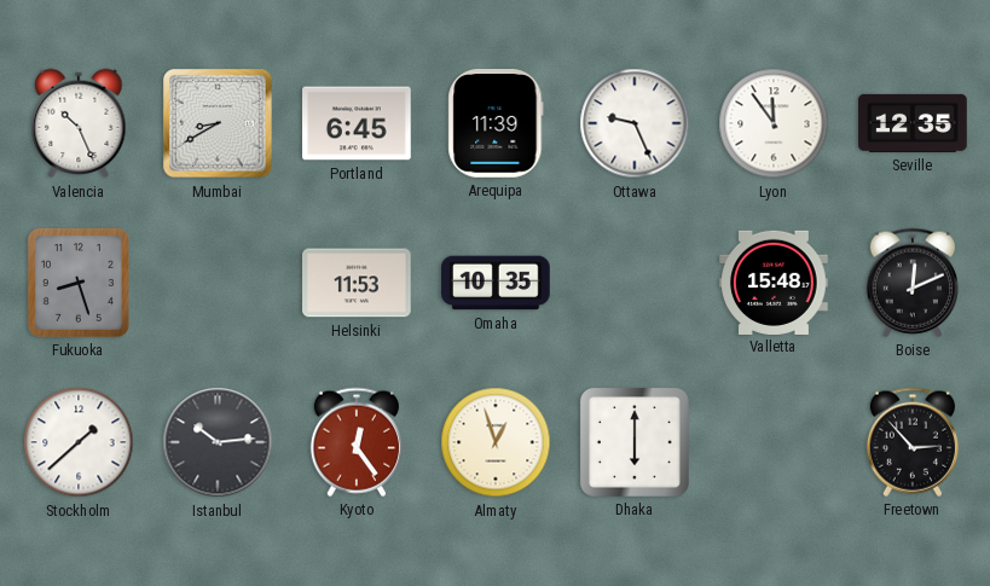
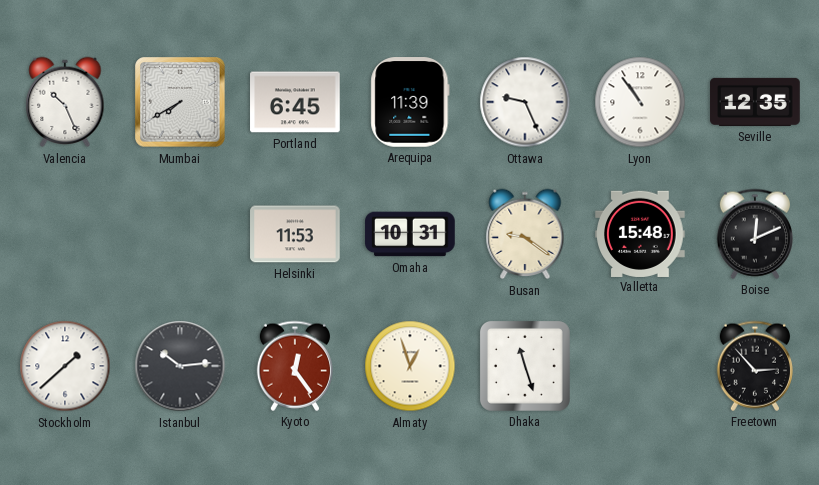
Mumbai: 8:40 -> 7:40
Lyon: 11:54 -> 10:54
Fukuoka: 8:27 -> none
Omaha: 10:35 -> 10:31
Busan: none -> 9:21
Dhaka: 6:00 -> 11:27
